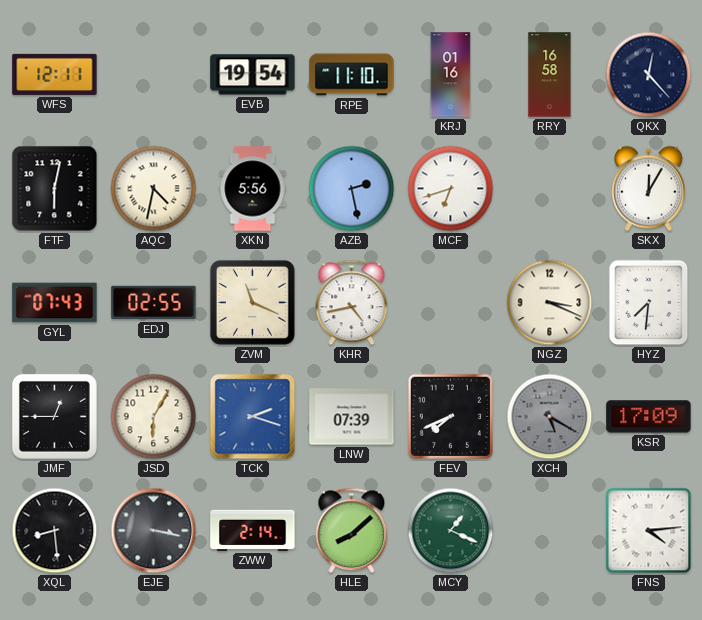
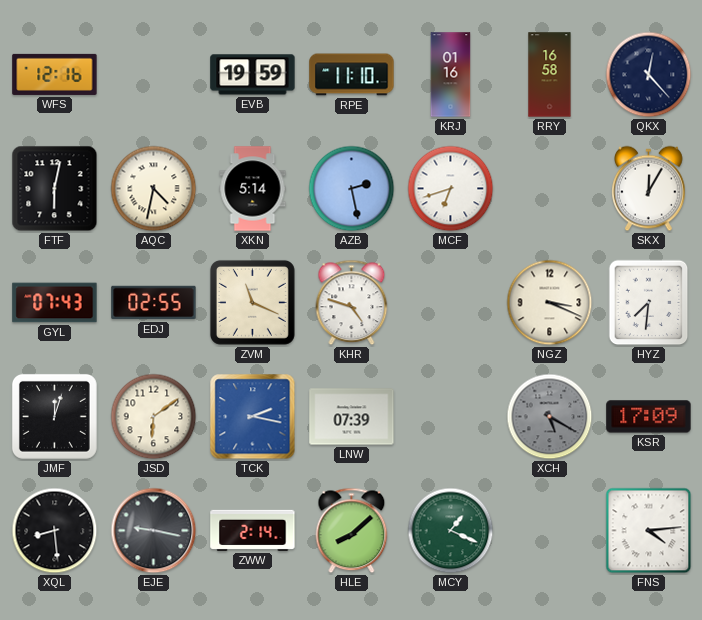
WFS: 12:11 -> 12:16
EVB: 19:54 -> 19:59
XKN: 5:56 -> 5:14
KHR: 4:43 -> 4:48
JMF: 12:45 -> 12:03
JSD: 6:05 -> 6:09
TCK: 2:18 -> 2:17
FEV: 7:41 -> none
EJE: 3:17 -> 9:17
